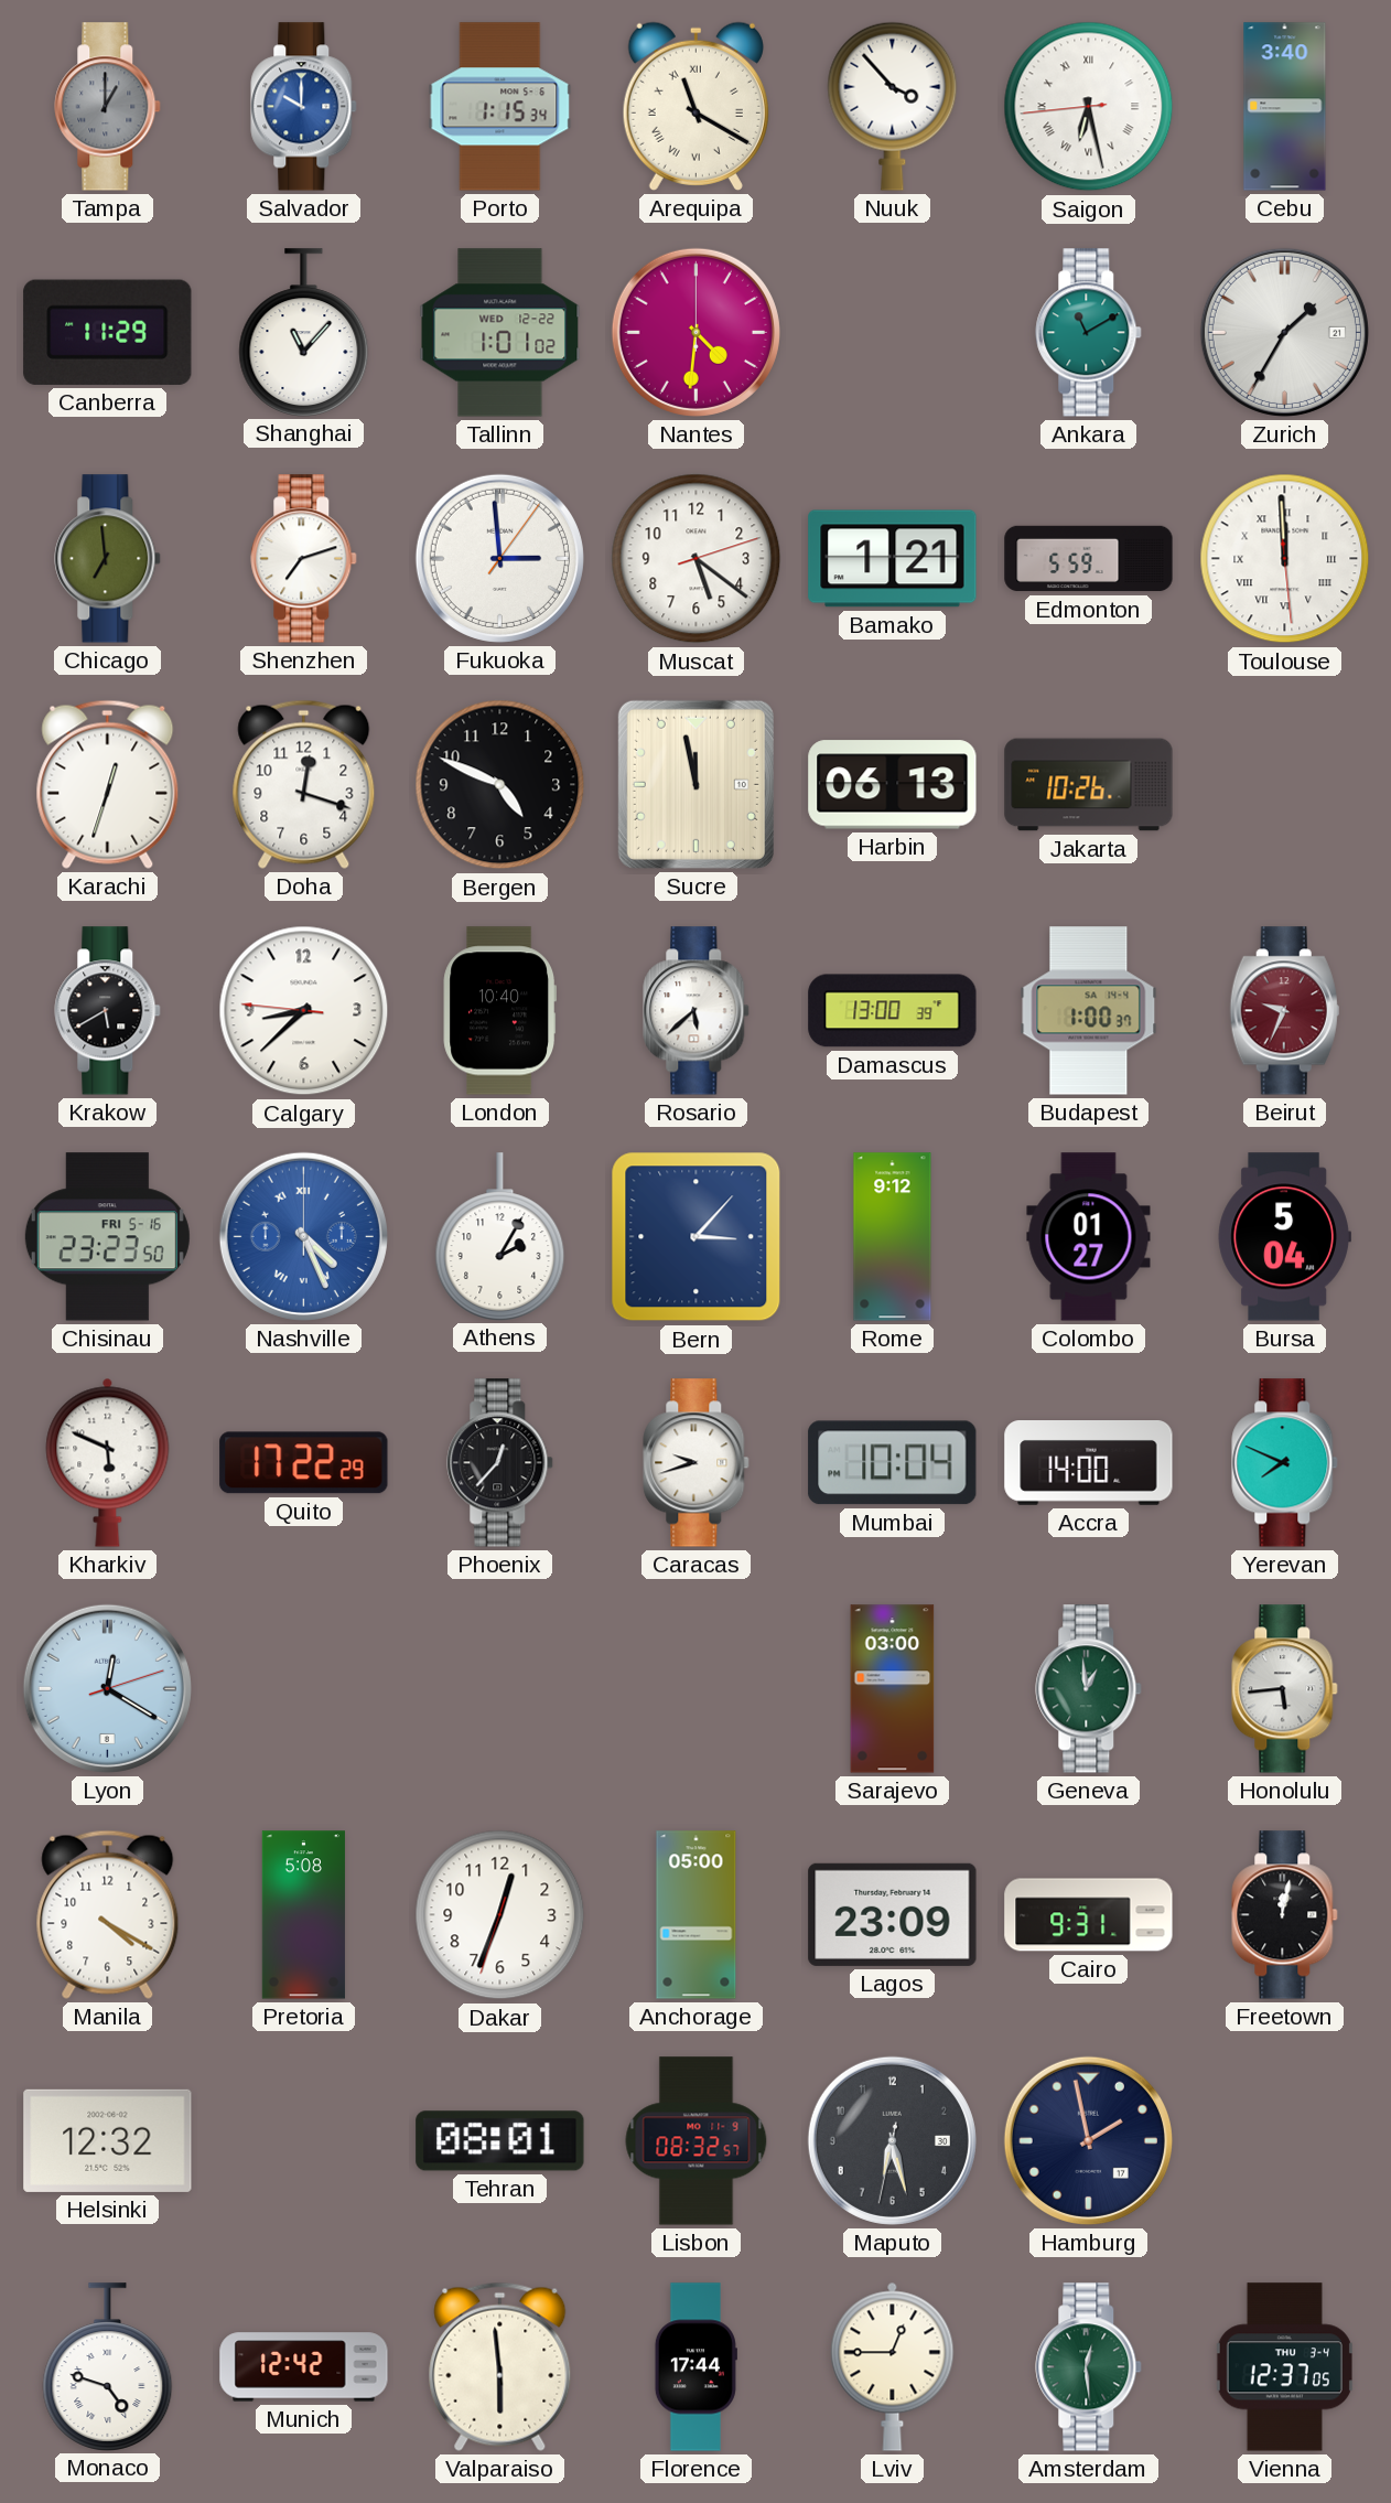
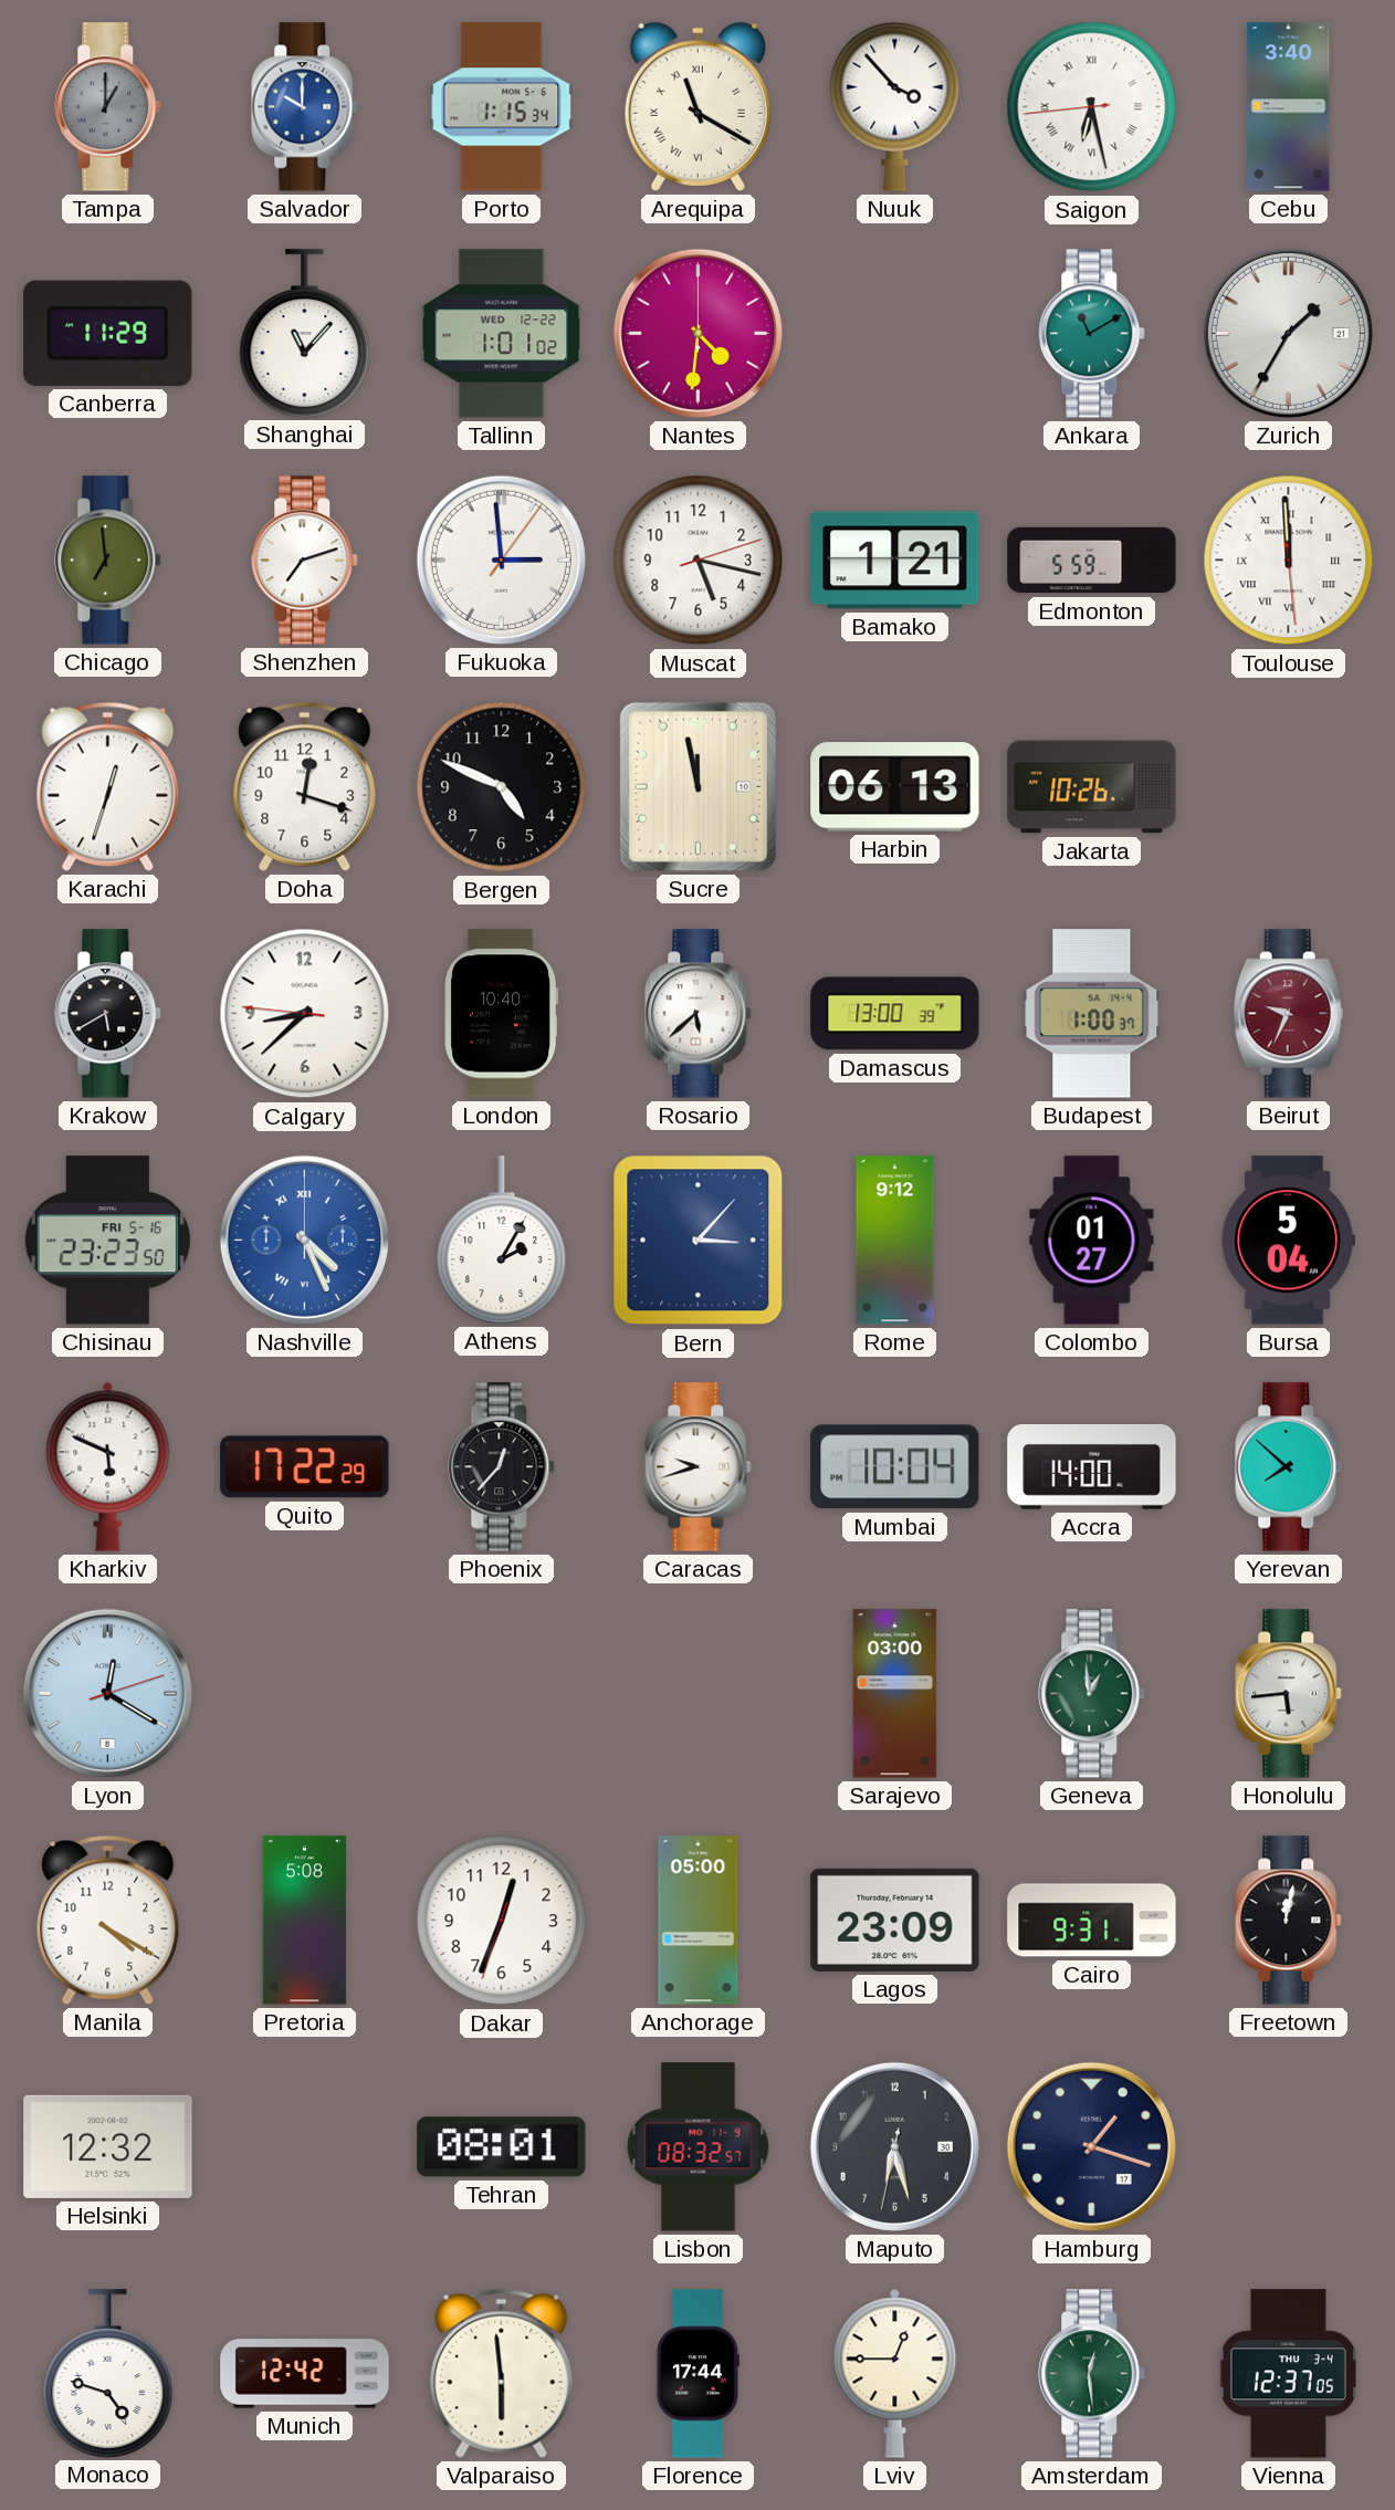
Muscat: 5:21 -> 5:17
Yerevan: 7:49 -> 7:52
Hamburg: 1:58 -> 1:18
